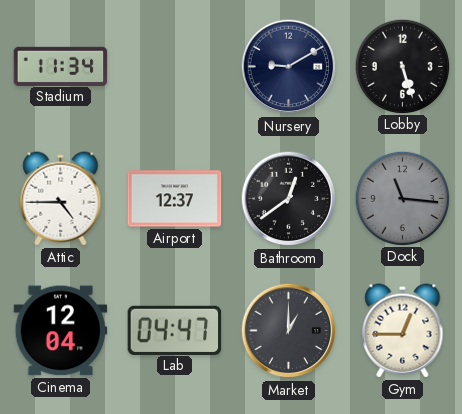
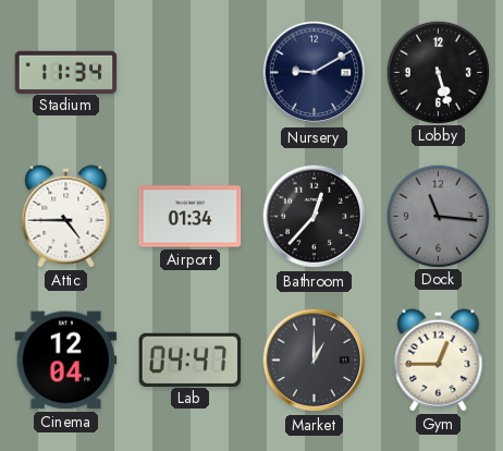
Airport: 12:37 -> 01:34
Bathroom: 12:39 -> 12:37
